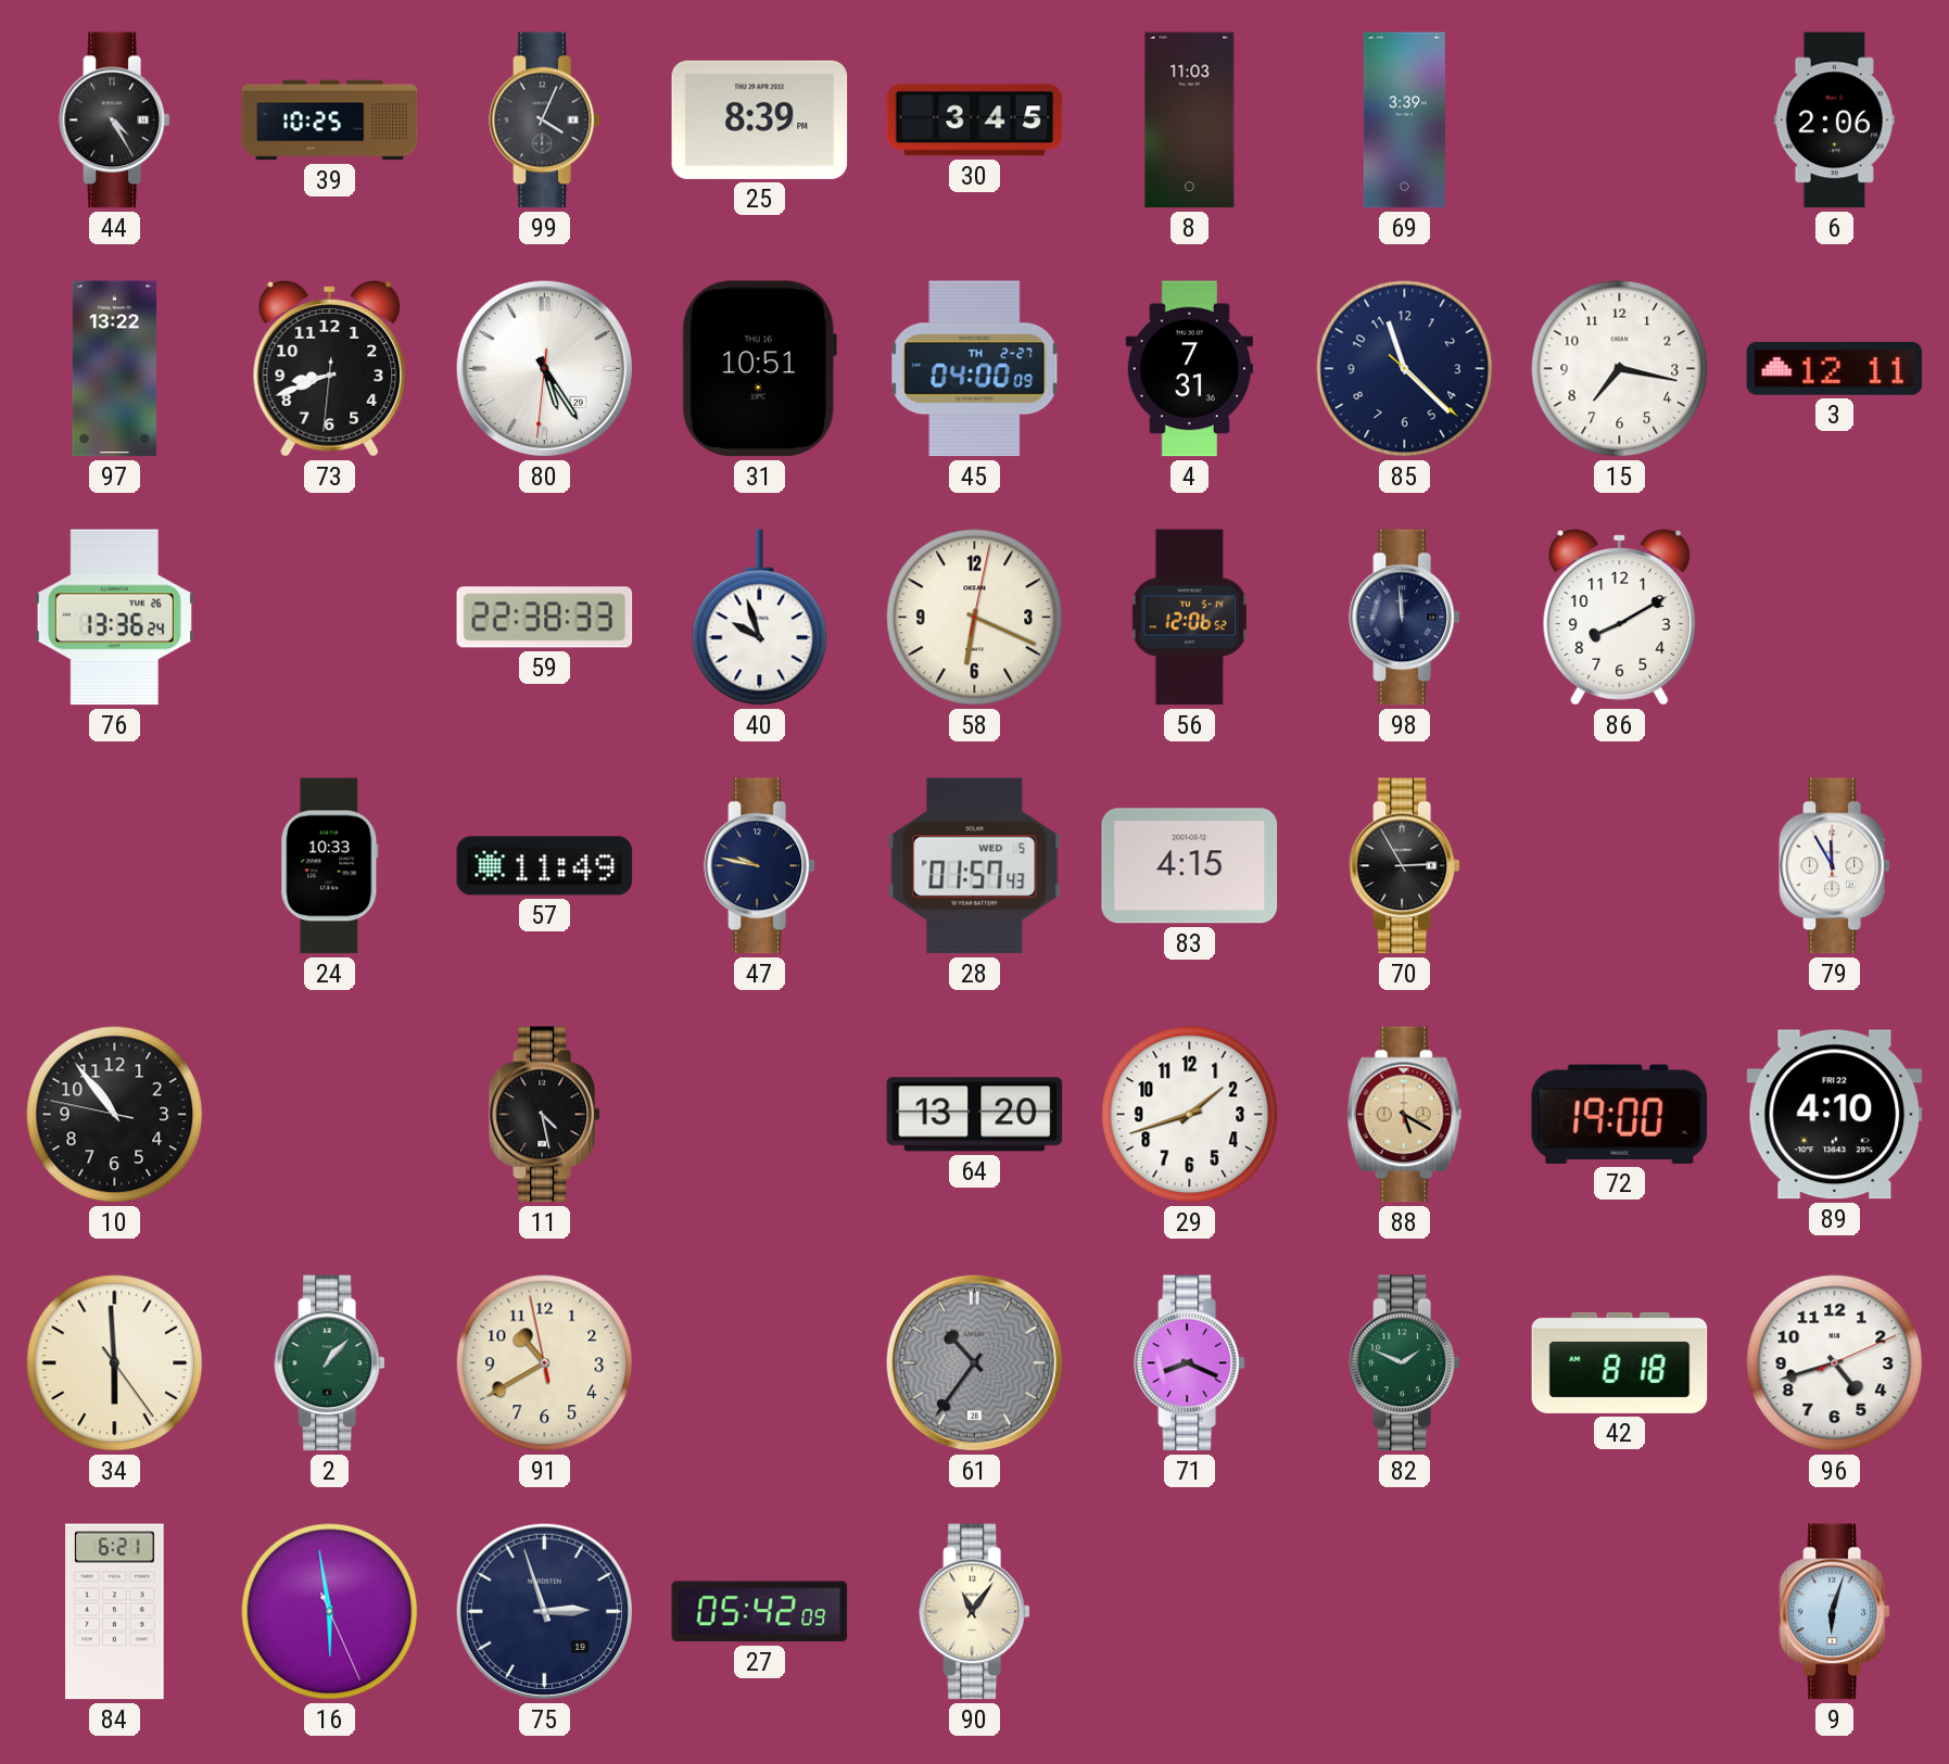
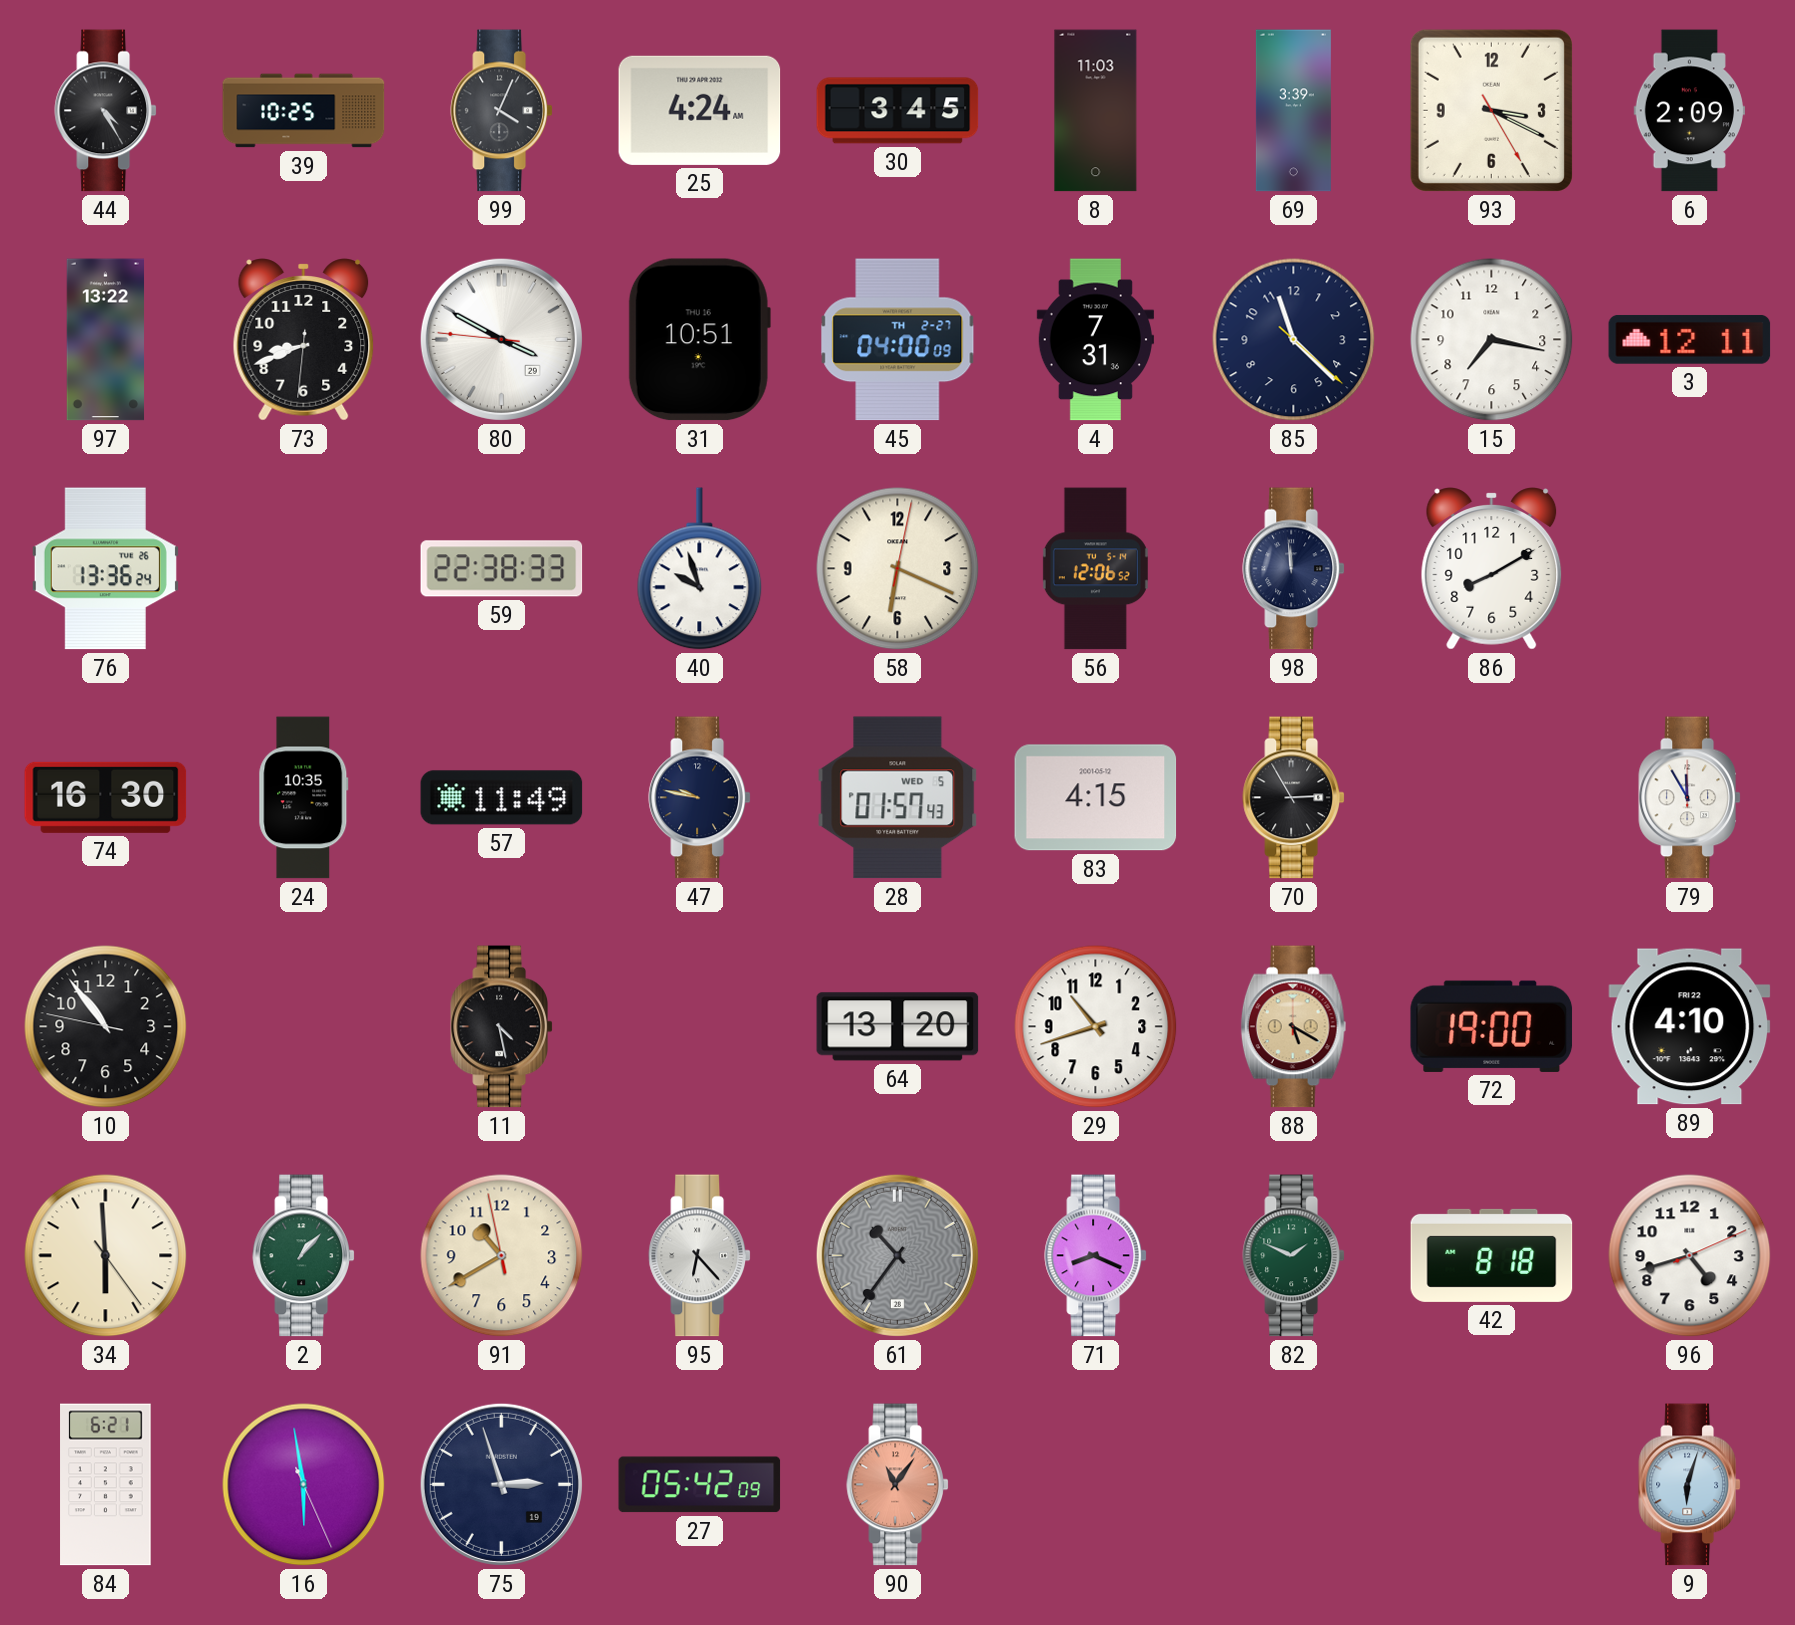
25: 8:39 -> 4:24
93: none -> 3:19
6: 2:06 -> 2:09
80: 5:24 -> 3:49
74: none -> 16:30
24: 10:33 -> 10:35
29: 1:42 -> 10:42
95: none -> 6:23
90 dial: cream -> salmon
